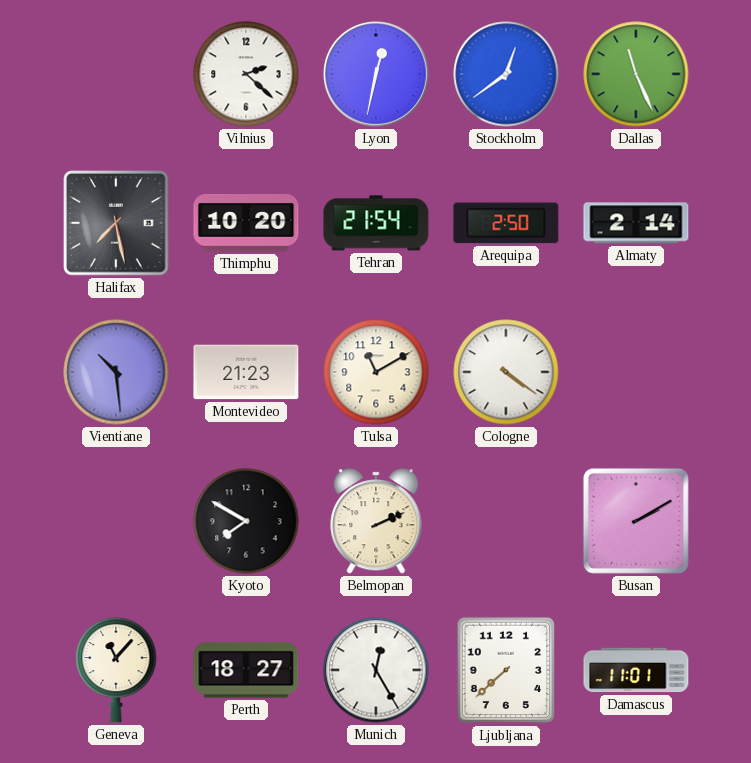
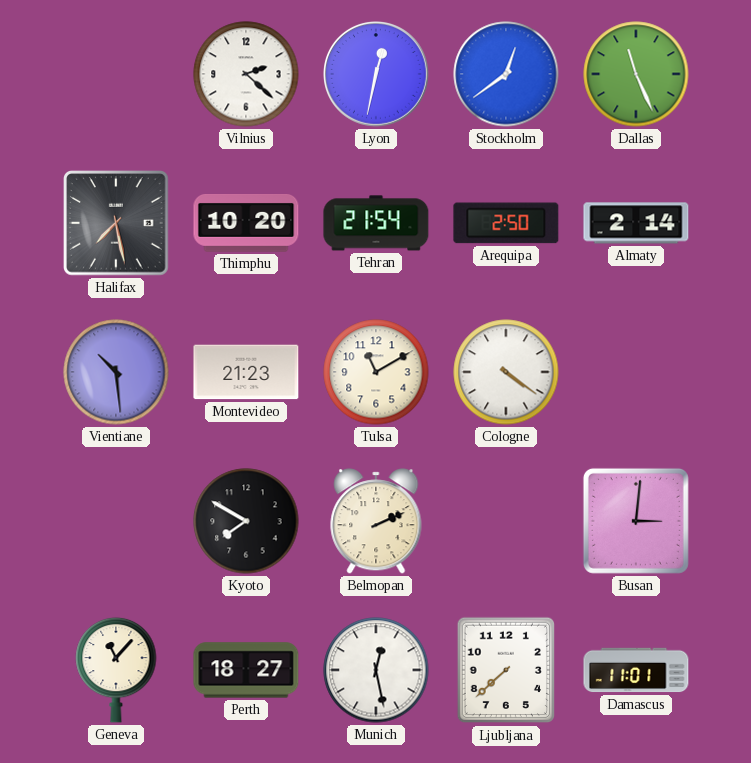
Busan: 2:10 -> 3:01
Munich: 12:25 -> 12:28
